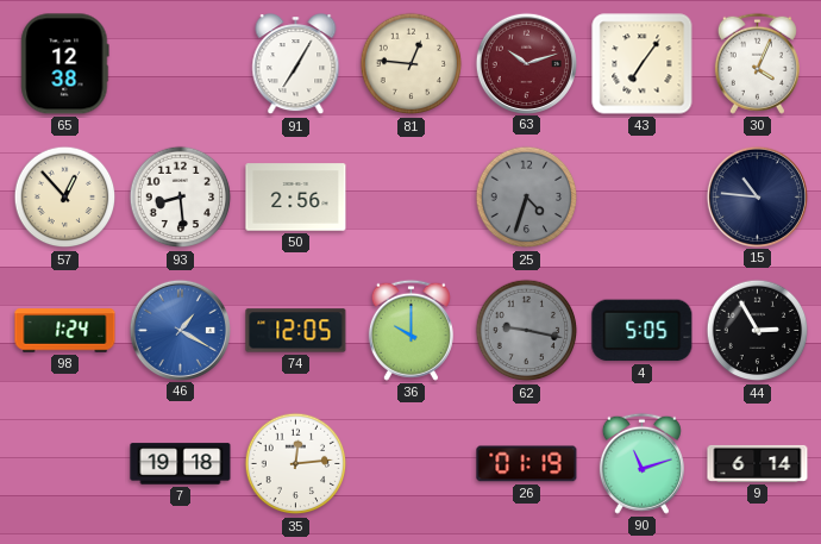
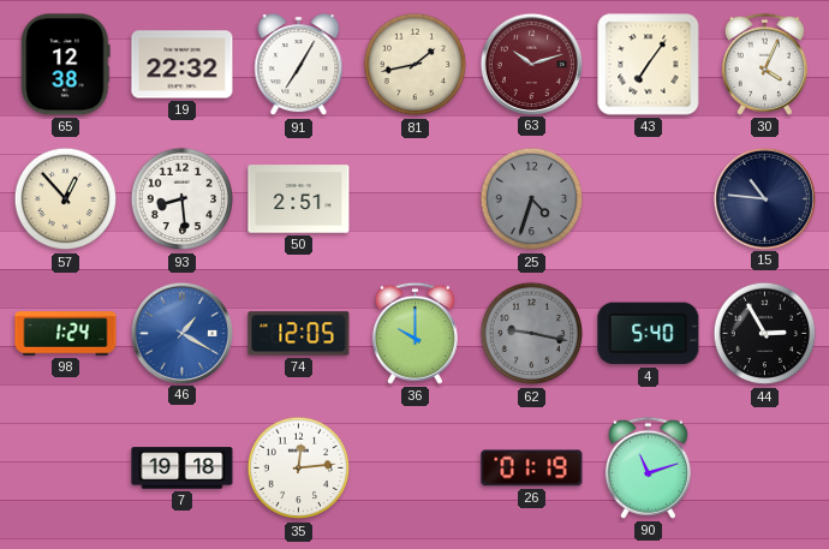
19: none -> 22:32
81: 12:46 -> 1:43
50: 2:56 -> 2:51
4: 5:05 -> 5:40
9: 6:14 -> none
